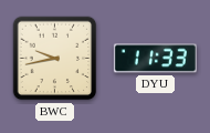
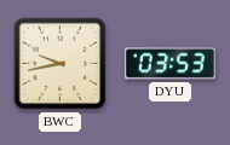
DYU: 11:33 -> 03:53
